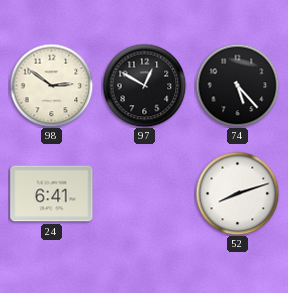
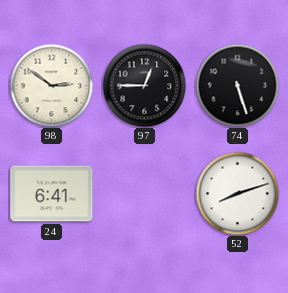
97: 12:50 -> 12:45
74: 5:23 -> 5:27
